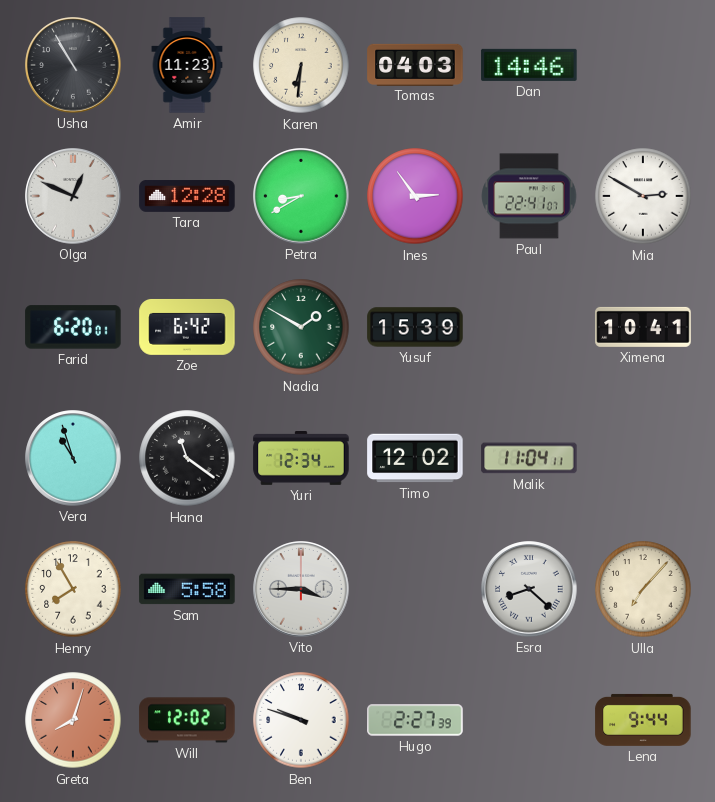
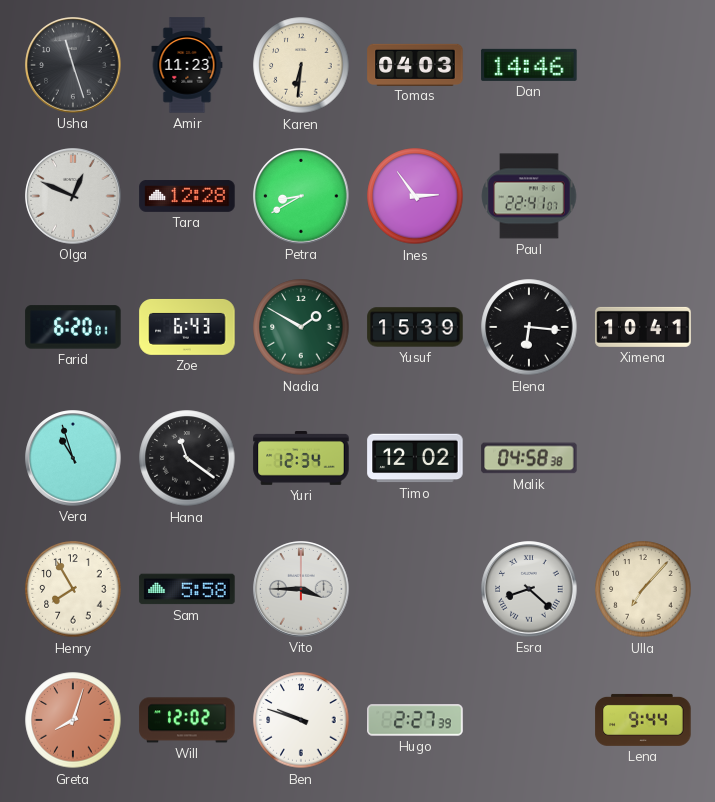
Usha: 10:55 -> 11:27
Mia: 2:50 -> none
Zoe: 6:42 -> 6:43
Elena: none -> 6:16
Malik: 11:04 -> 04:58
